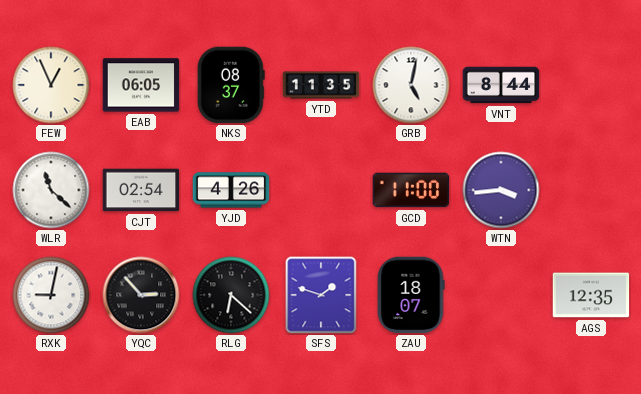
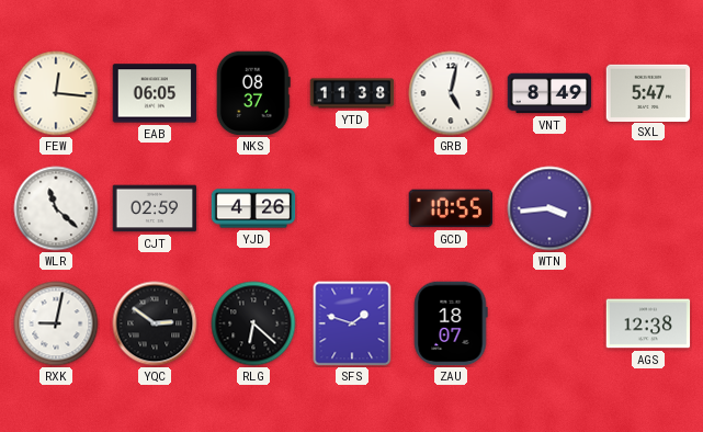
FEW: 12:56 -> 12:16
YTD: 11:35 -> 11:38
VNT: 8:44 -> 8:49
SXL: none -> 5:47
CJT: 02:54 -> 02:59
GCD: 11:00 -> 10:55
YQC: 2:53 -> 2:51
AGS: 12:35 -> 12:38
